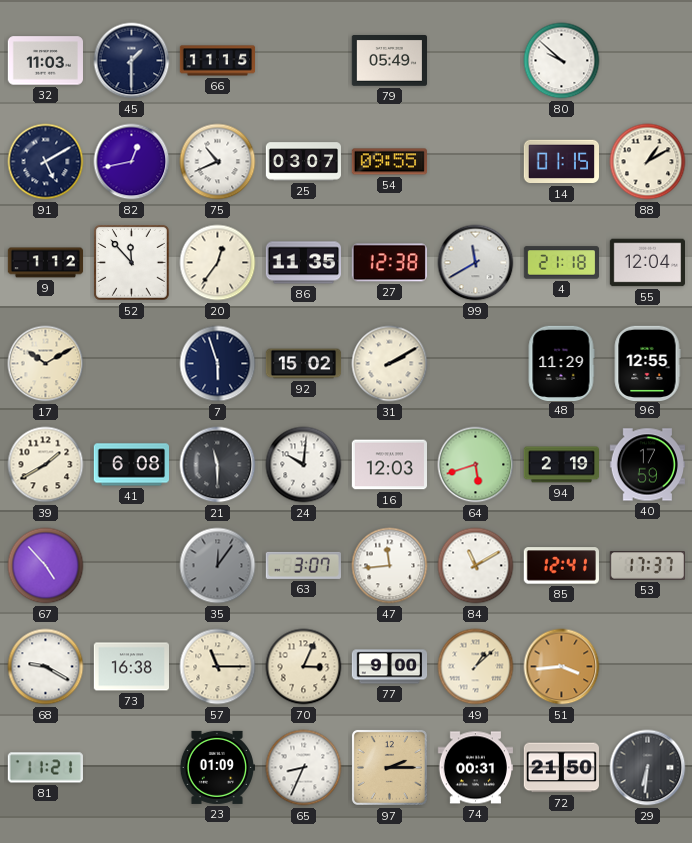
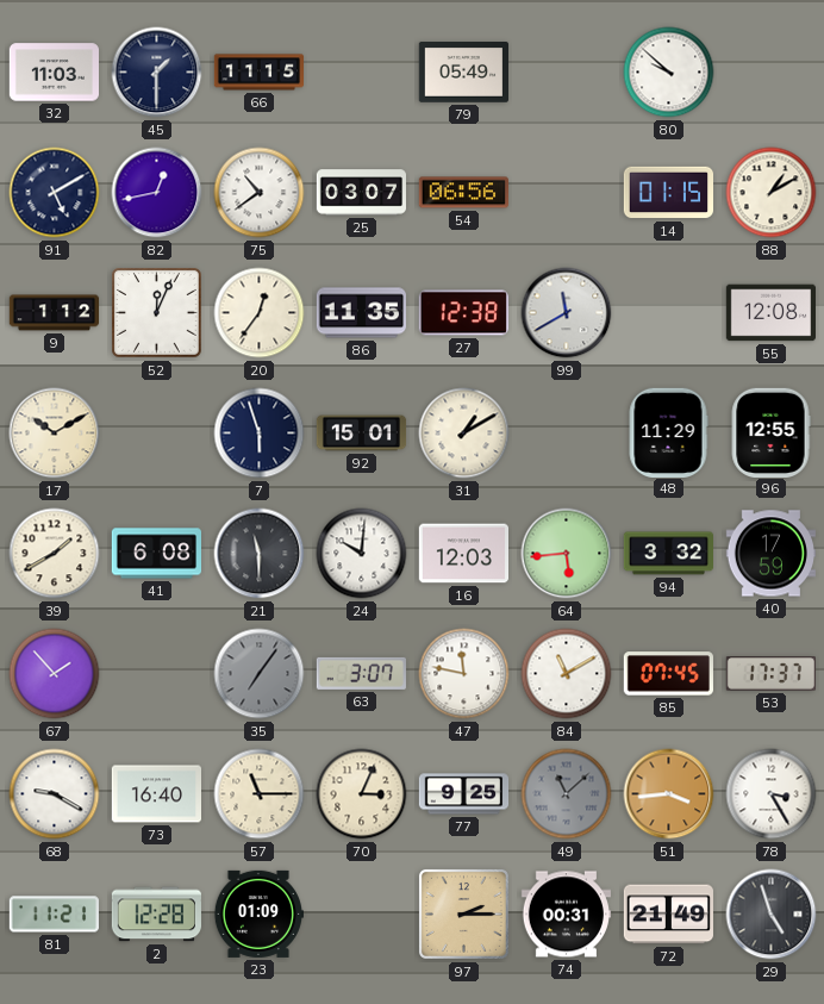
75: 10:41 -> 10:39
54: 09:55 -> 06:56
52: 11:53 -> 12:04
4: 21:18 -> none
55: 12:04 -> 12:08
92: 15:02 -> 15:01
31: 2:10 -> 1:10
64: 5:42 -> 5:44
94: 2:19 -> 3:32
67: 4:53 -> 1:53
35: 12:06 -> 7:06
47: 11:44 -> 11:47
85: 12:41 -> 07:45
73: 16:38 -> 16:40
77: 9:00 -> 9:25
49: 1:08 -> 11:08
49 dial: cream -> grey
78: none -> 3:25
2: none -> 12:28
65: 8:34 -> none
72: 21:50 -> 21:49
29: 6:31 -> 4:57
